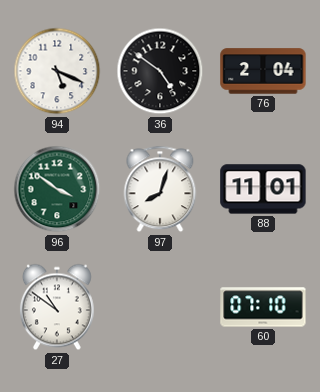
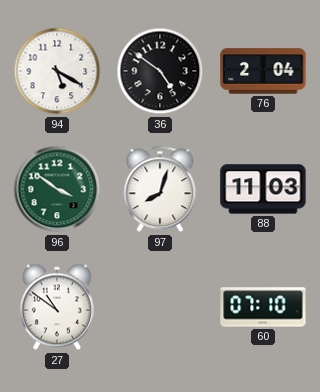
94: 5:19 -> 5:20
88: 11:01 -> 11:03
